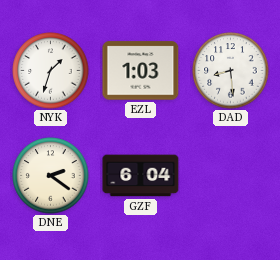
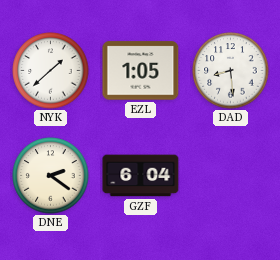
NYK: 1:33 -> 1:38
EZL: 1:03 -> 1:05
